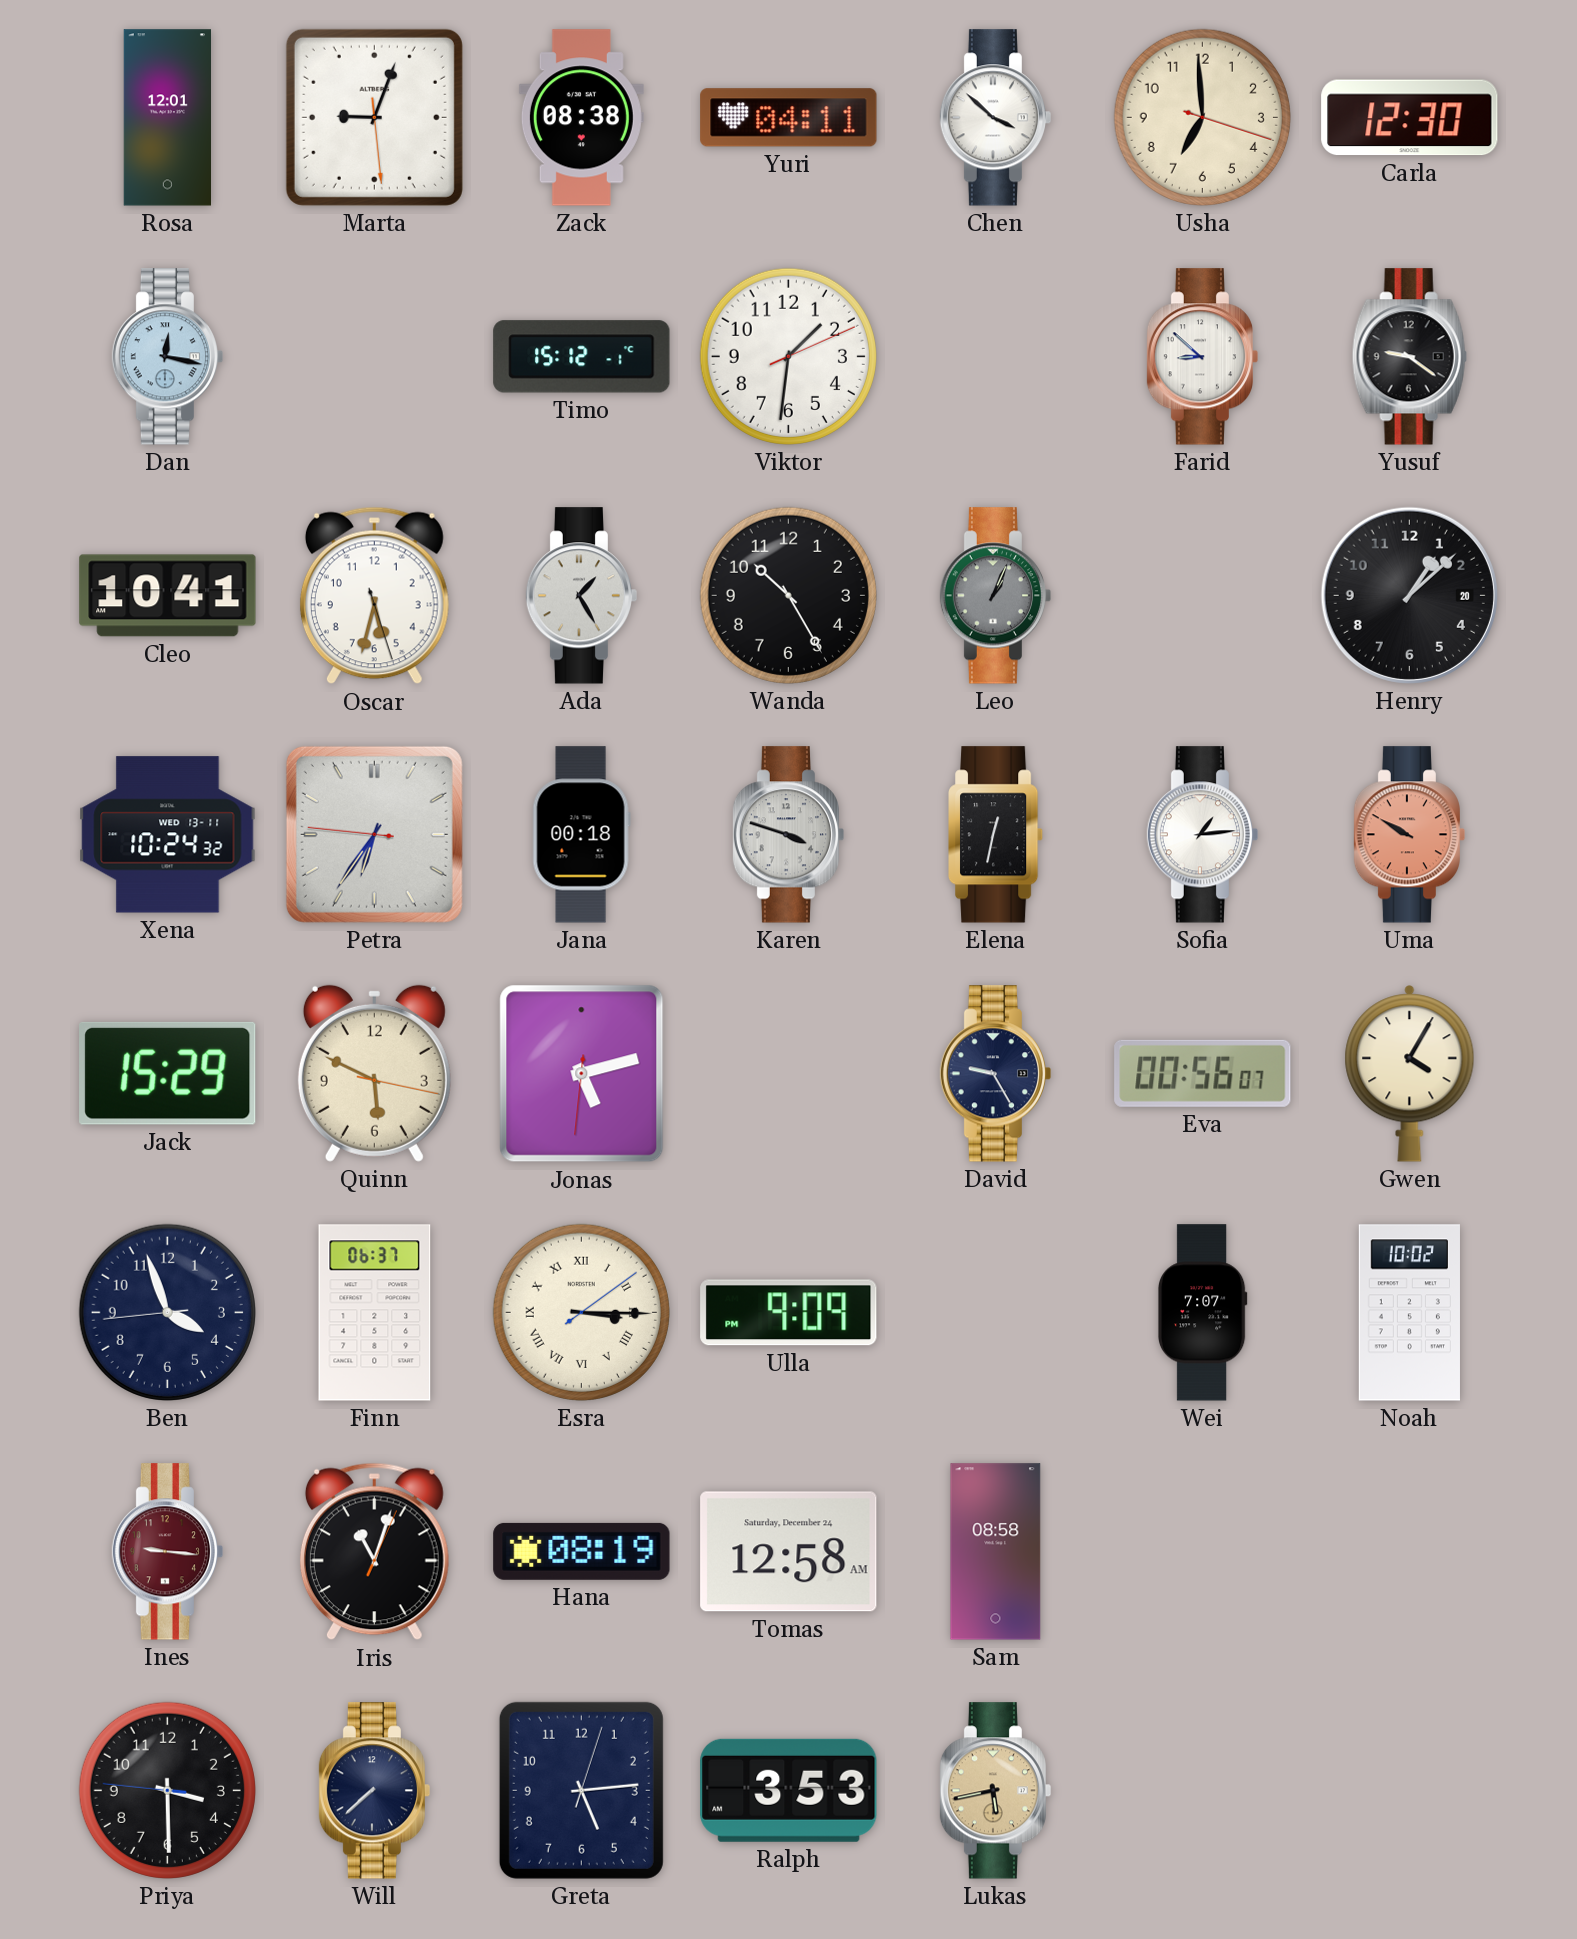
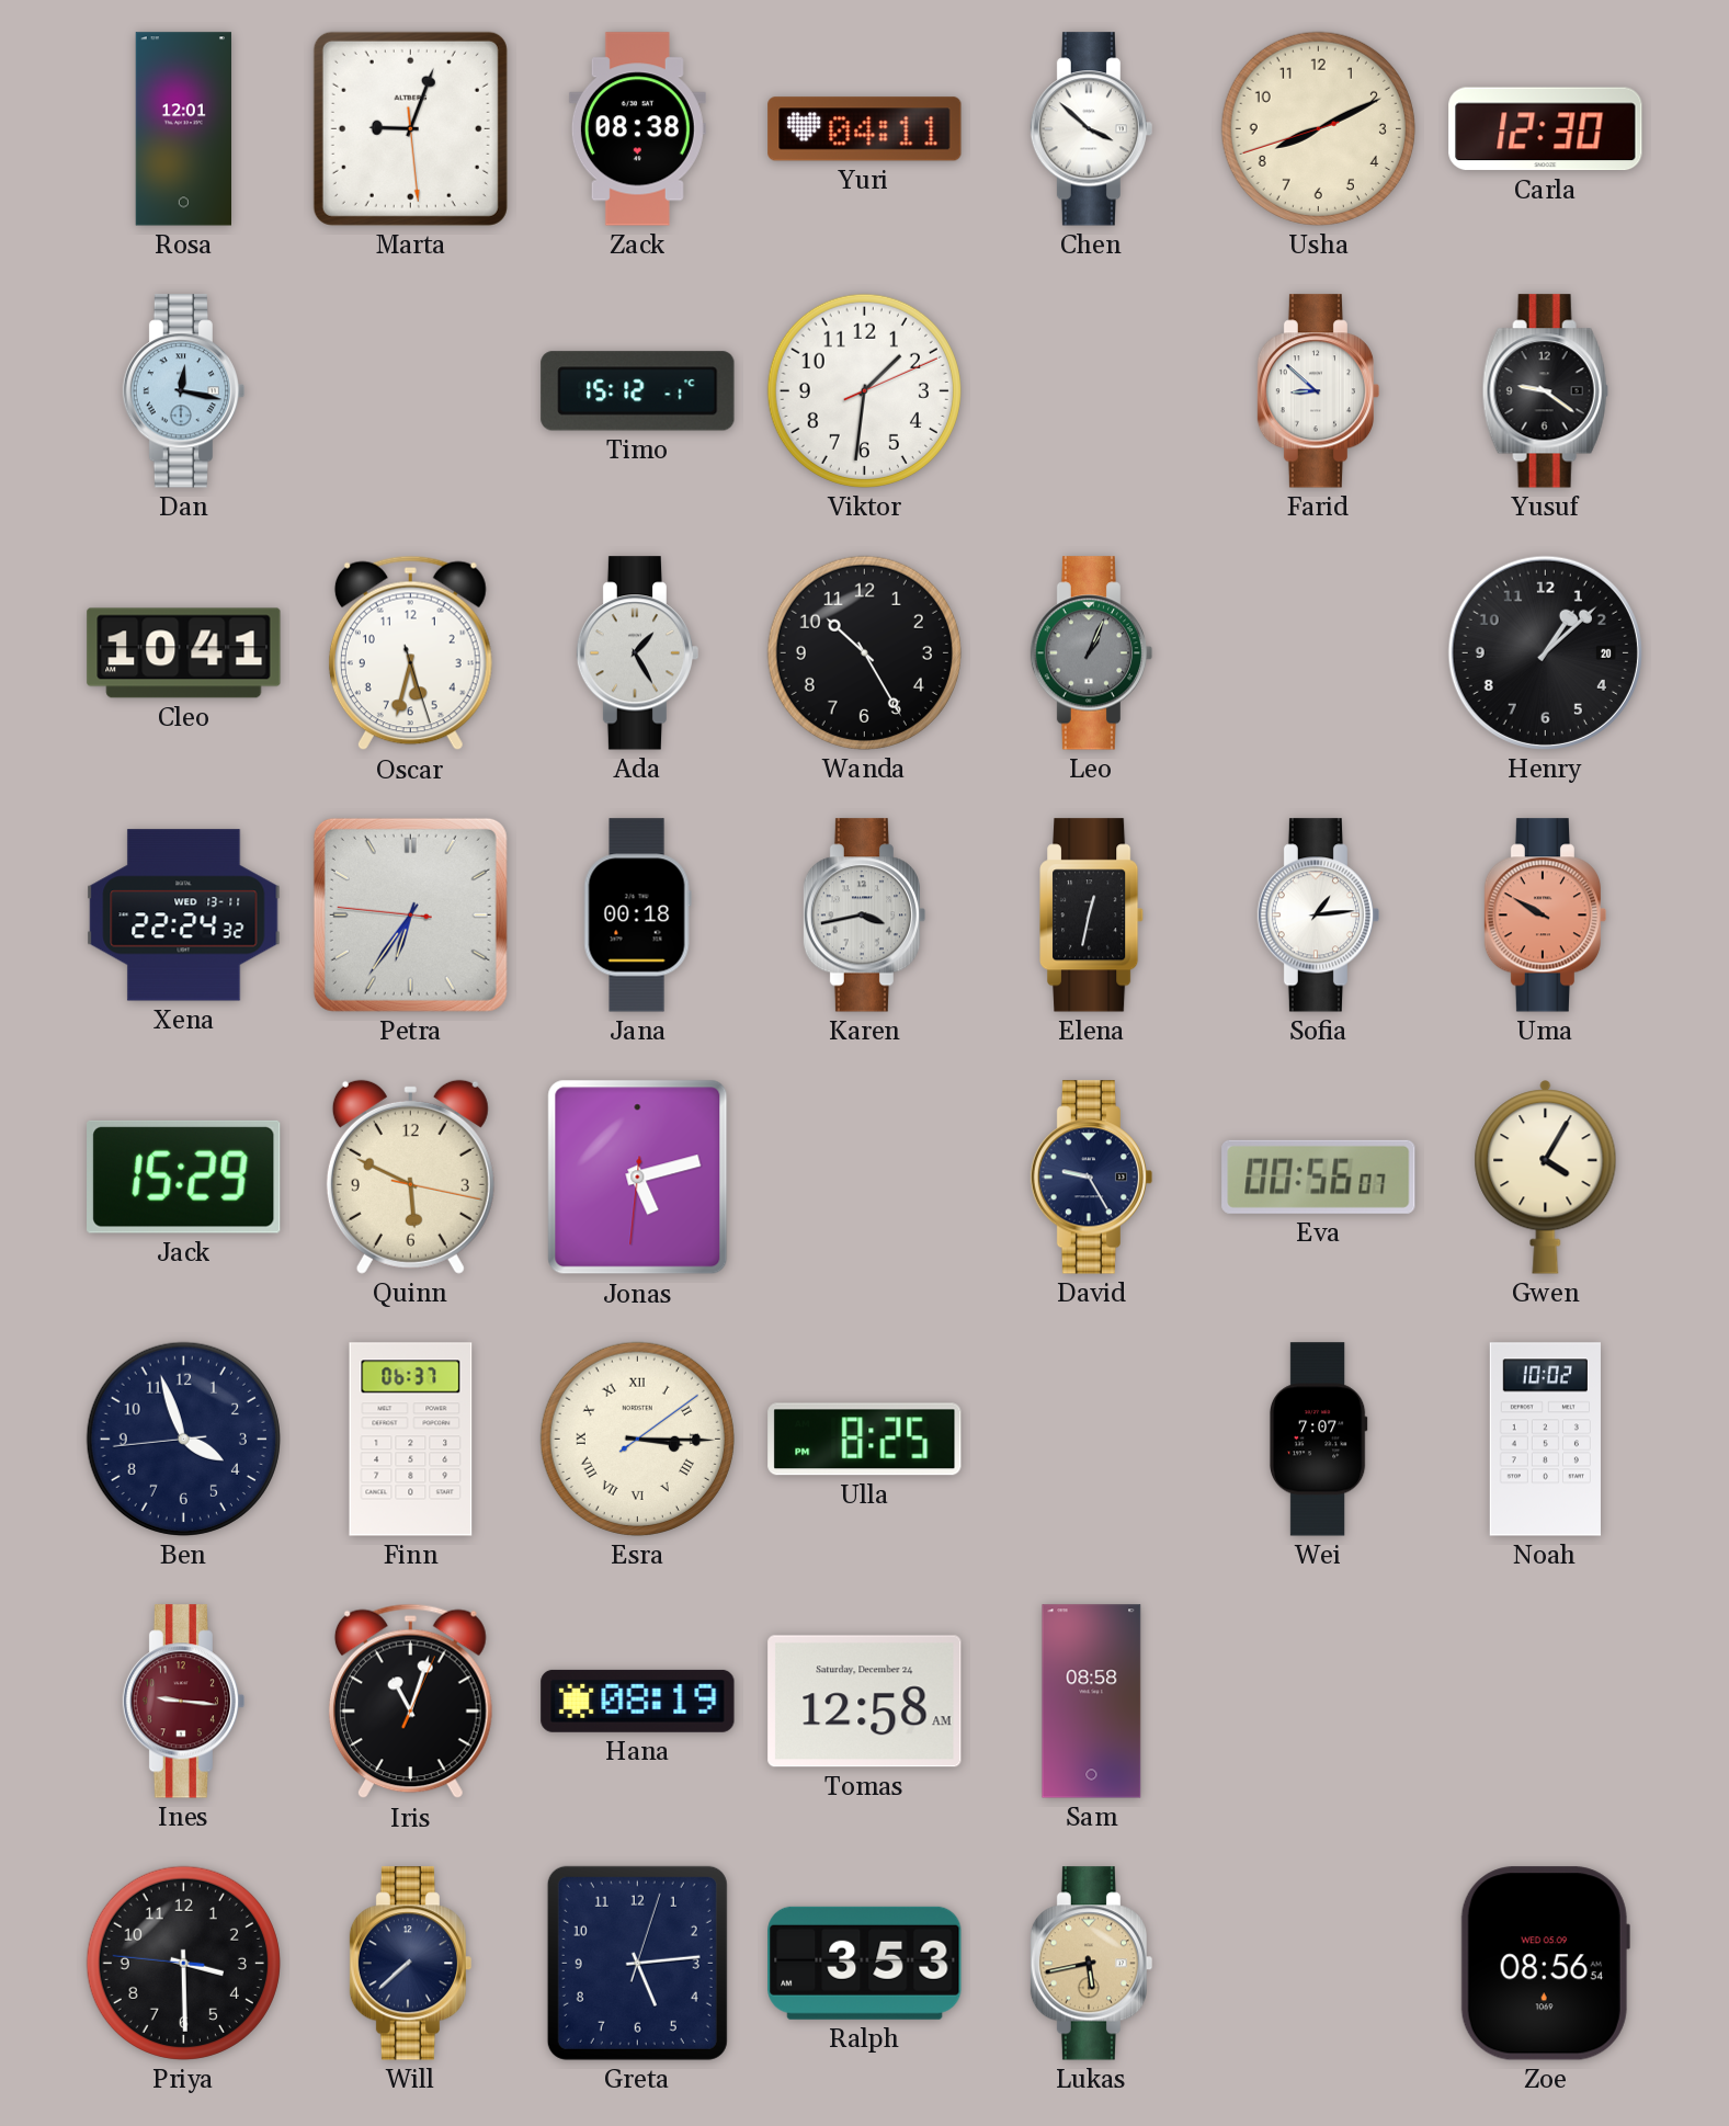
Usha: 6:59 -> 8:10
Xena: 10:24 -> 22:24
Karen: 3:48 -> 3:43
Ulla: 9:09 -> 8:25
Zoe: none -> 08:56
